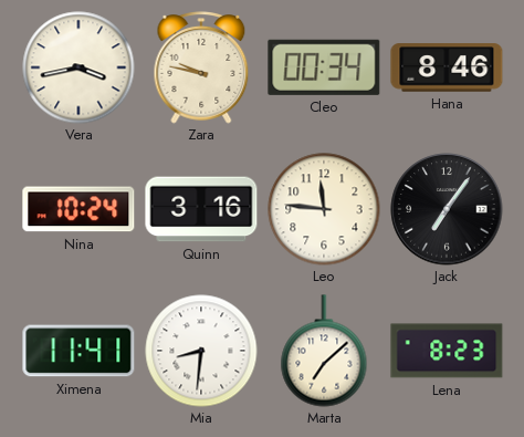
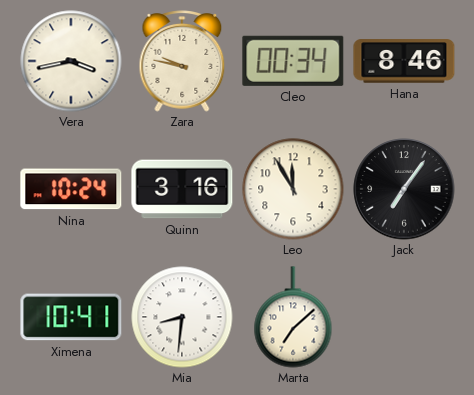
Leo: 11:46 -> 11:55
Ximena: 11:41 -> 10:41
Lena: 8:23 -> none
